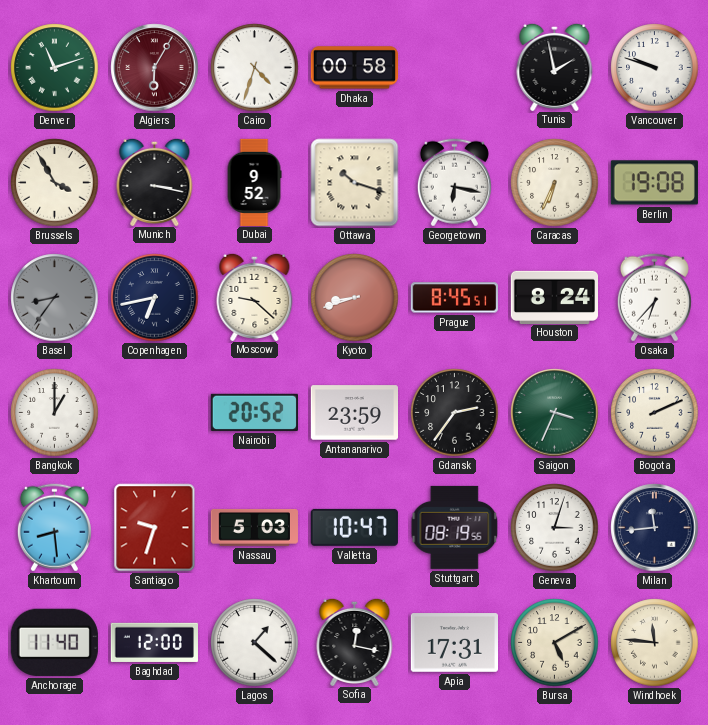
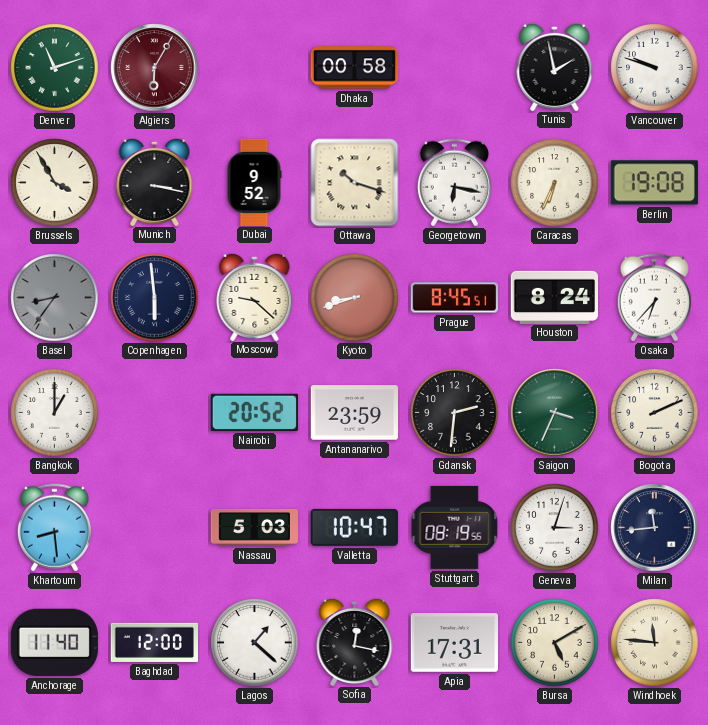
Cairo: 4:33 -> none
Copenhagen: 6:43 -> 5:59
Gdansk: 2:36 -> 2:31
Santiago: 9:33 -> none
